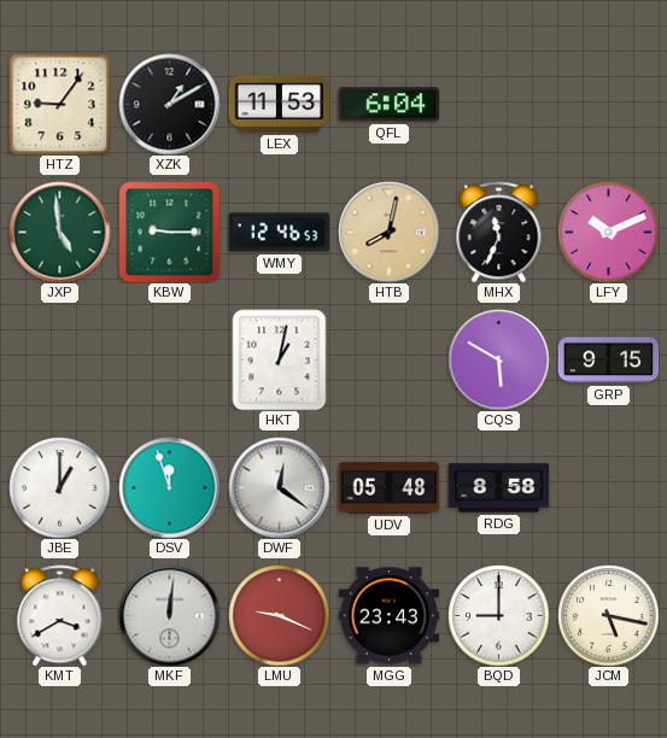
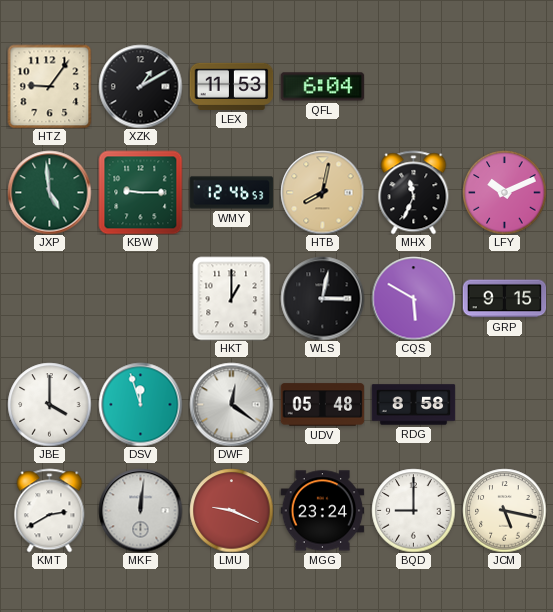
HKT: 1:02 -> 1:00
WLS: none -> 3:02
JBE: 1:00 -> 4:00
KMT: 3:40 -> 2:40
MGG: 23:43 -> 23:24
